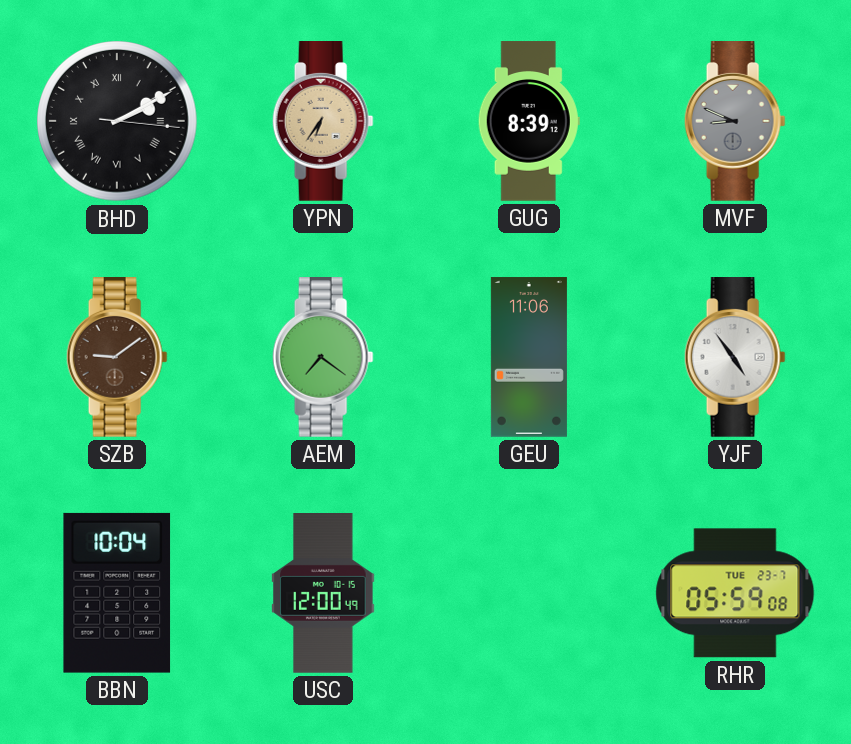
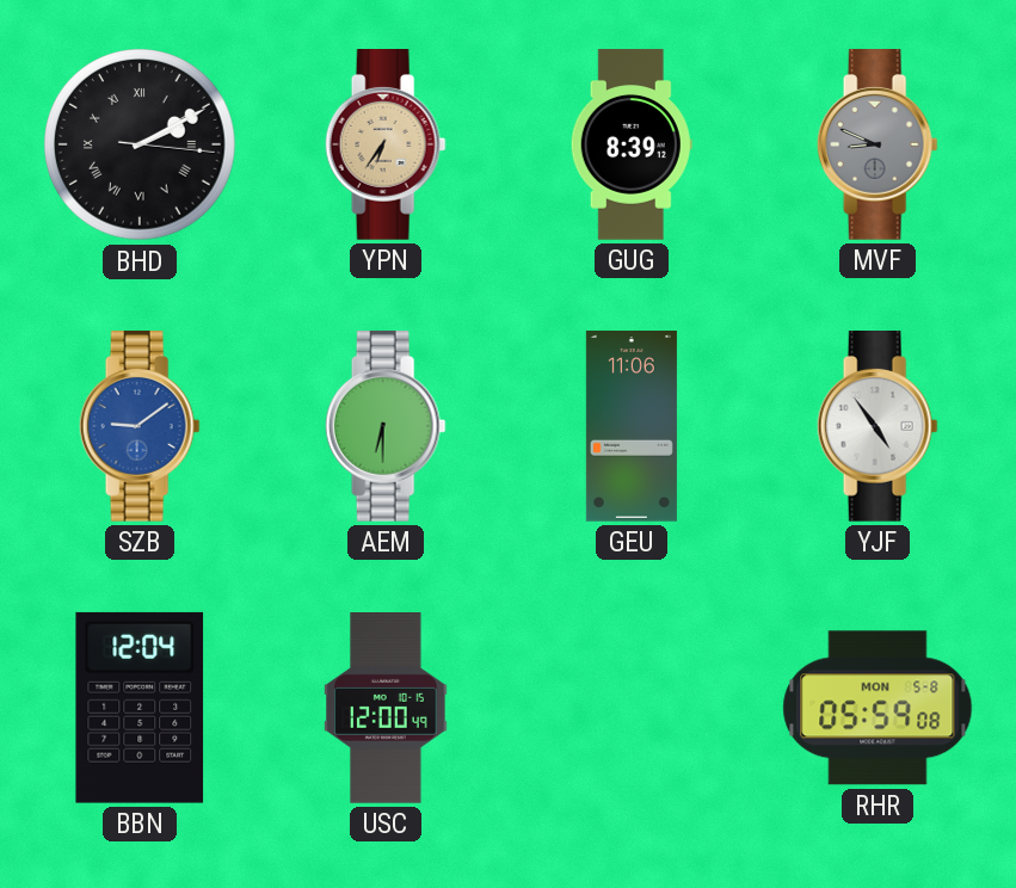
SZB dial: brown -> blue
AEM: 7:21 -> 6:30
BBN: 10:04 -> 12:04
RHR date: TUE 23-7 -> MON 5-8
